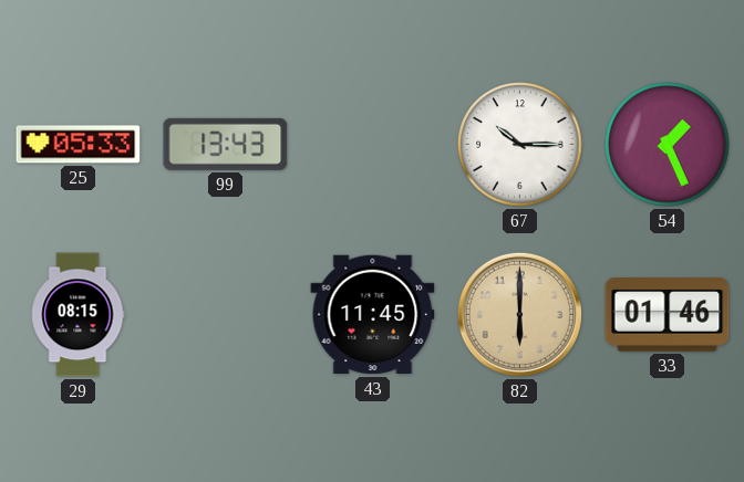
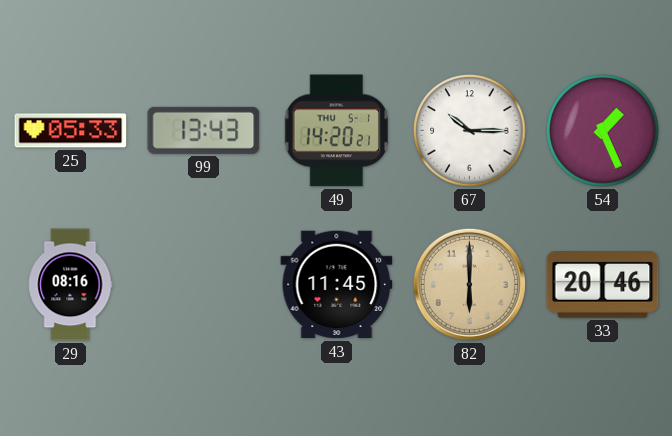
49: none -> 14:20
29: 08:15 -> 08:16
33: 01:46 -> 20:46
